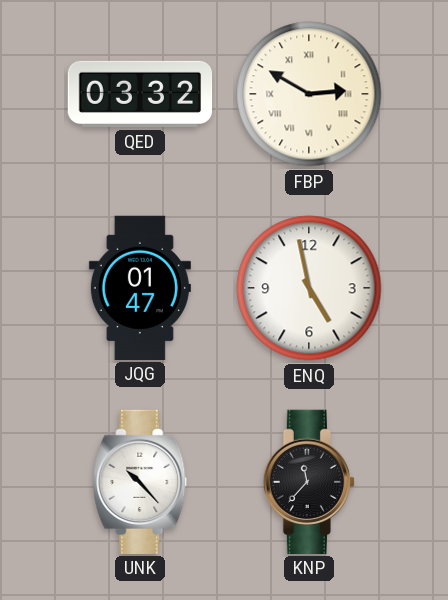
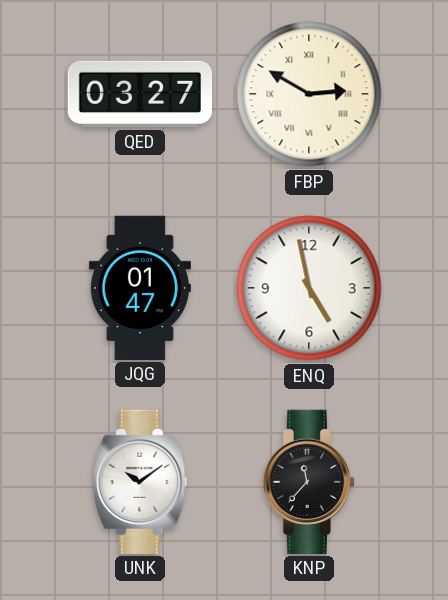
QED: 03:32 -> 03:27
UNK: 10:23 -> 10:09
